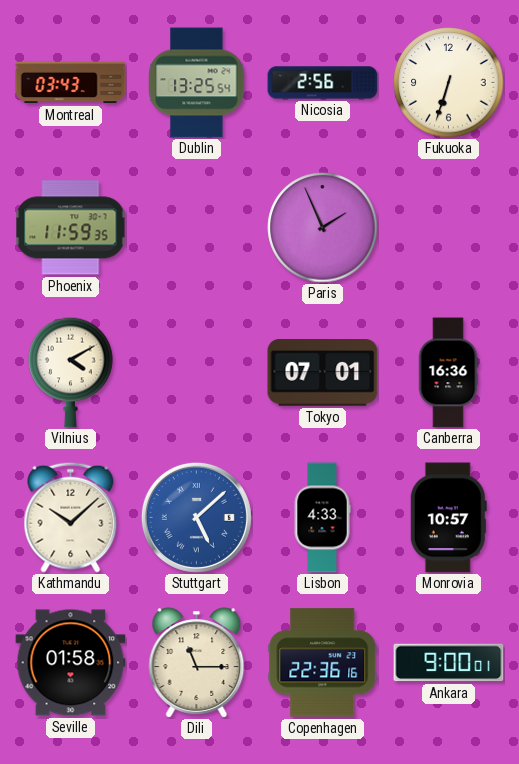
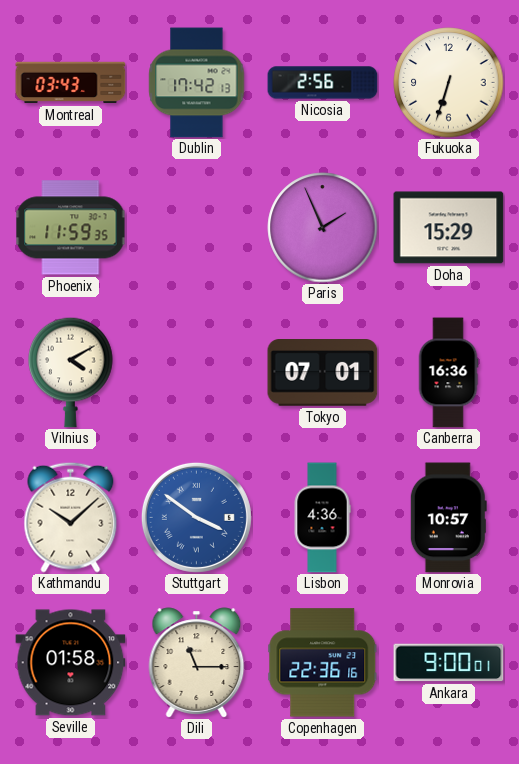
Dublin: 13:25 -> 17:42
Doha: none -> 15:29
Stuttgart: 5:08 -> 3:51
Lisbon: 4:33 -> 4:36
